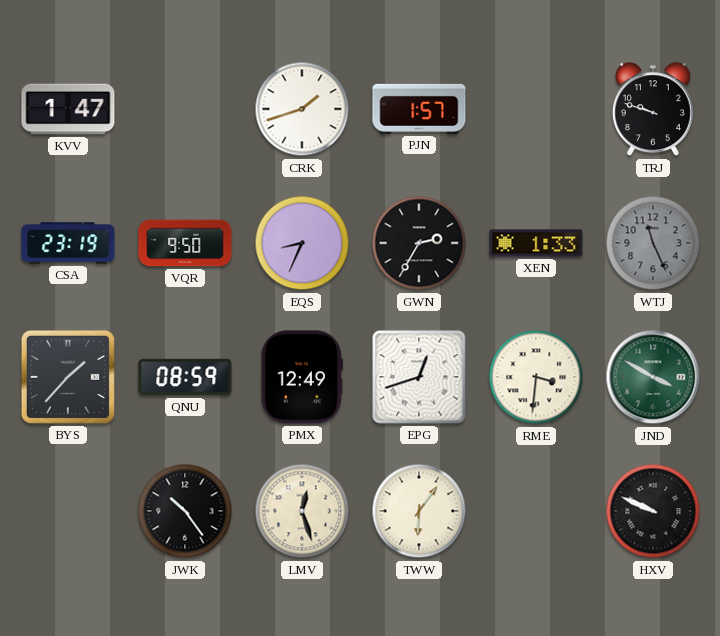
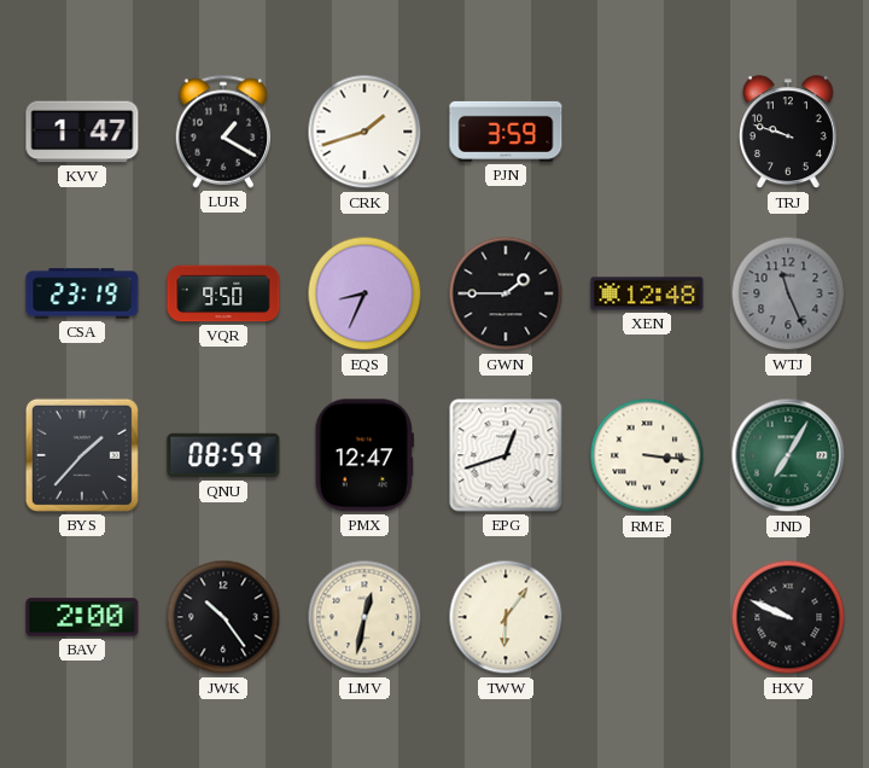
LUR: none -> 1:20
PJN: 1:57 -> 3:59
GWN: 2:35 -> 1:45
XEN: 1:33 -> 12:48
PMX: 12:49 -> 12:47
RME: 3:31 -> 3:16
JND: 3:50 -> 7:05
BAV: none -> 2:00
LMV: 12:27 -> 12:32
